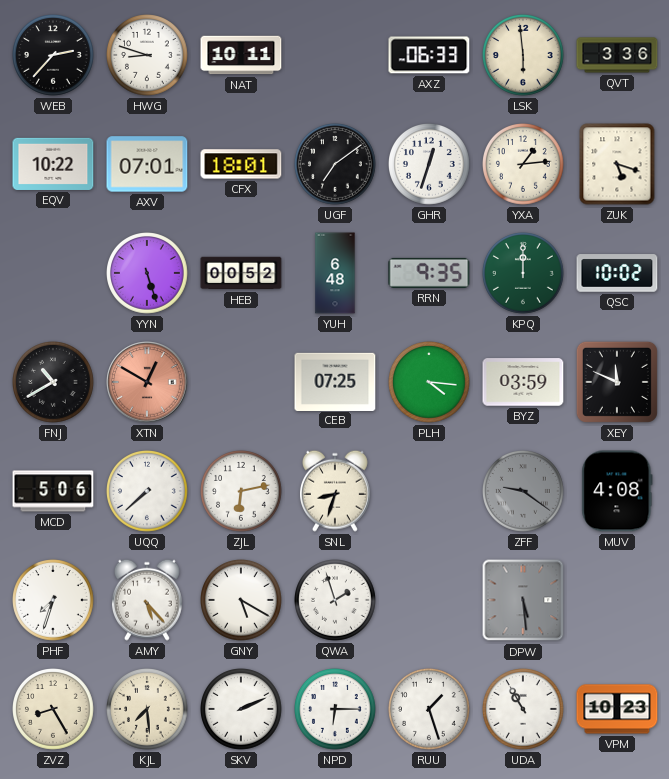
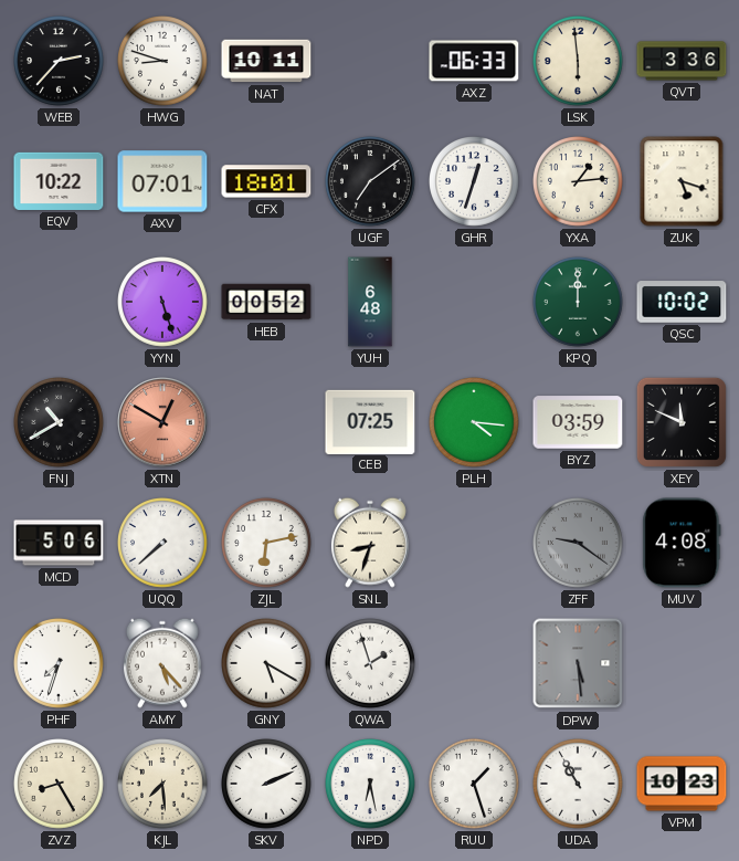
RRN: 9:35 -> none
NPD: 6:15 -> 6:28
